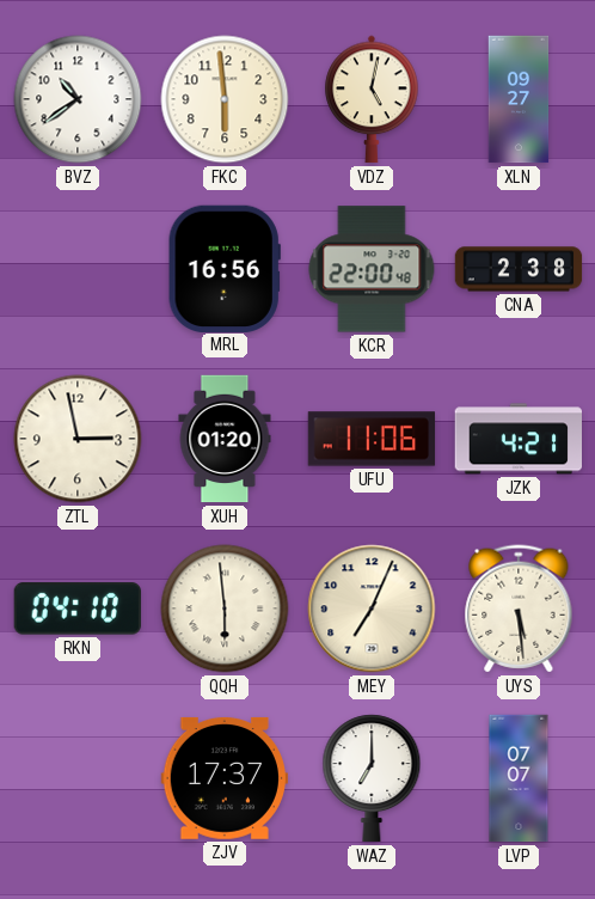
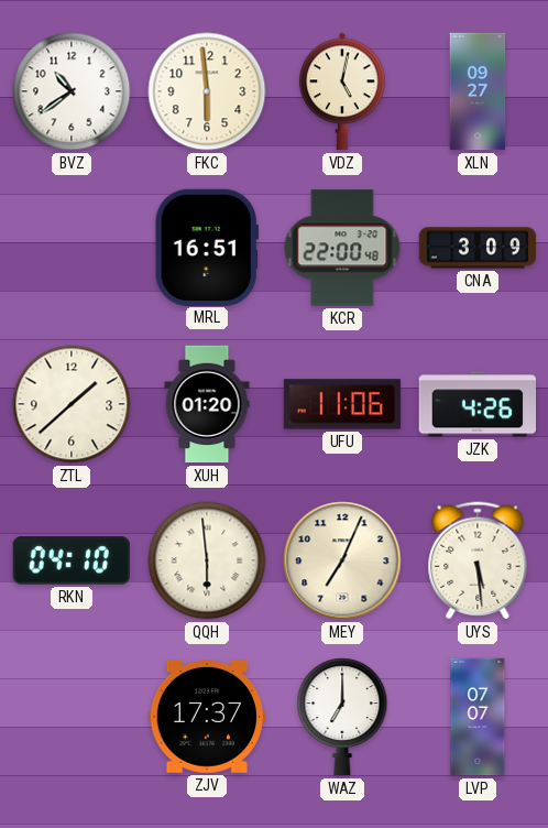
MRL: 16:56 -> 16:51
CNA: 2:38 -> 3:09
ZTL: 2:58 -> 1:38
JZK: 4:21 -> 4:26
